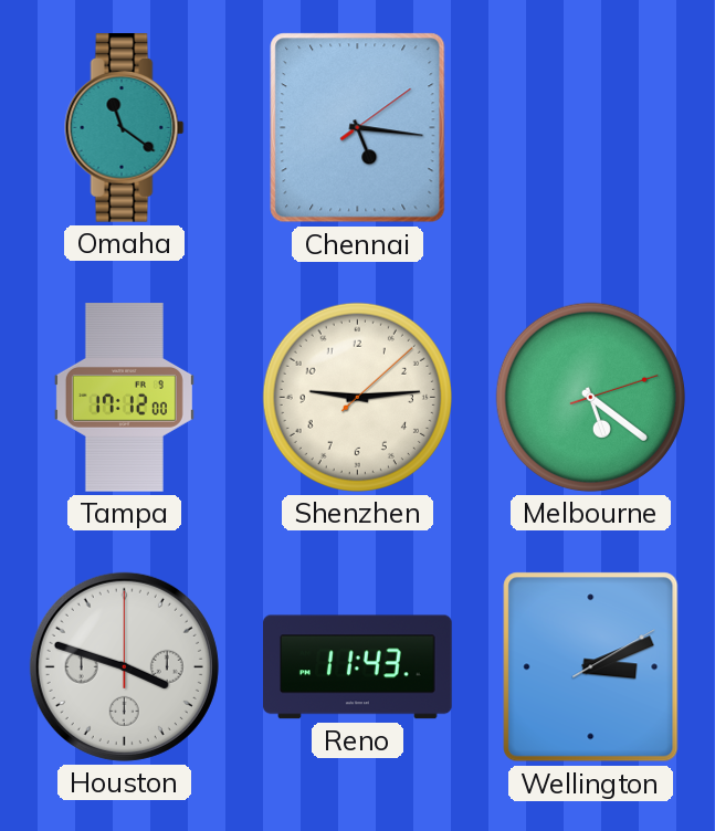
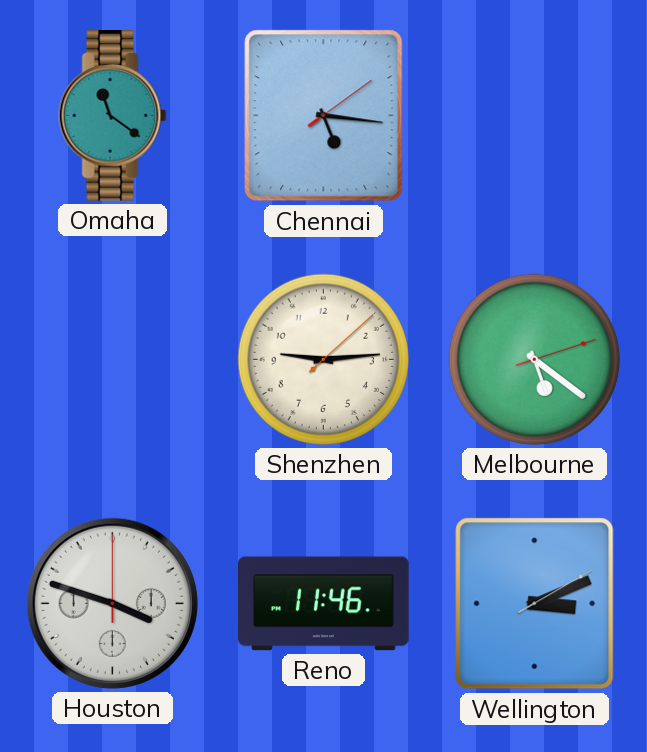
Tampa: 17:12 -> none
Reno: 11:43 -> 11:46
